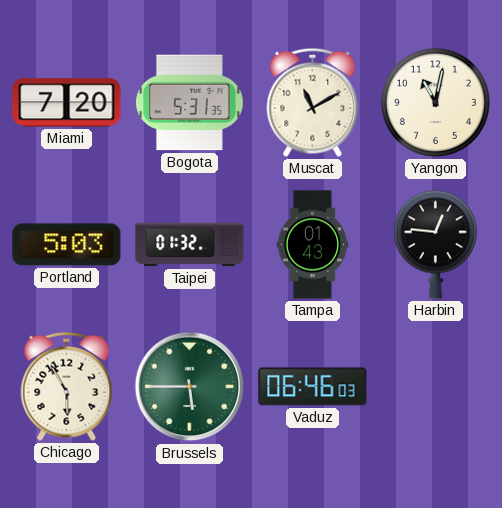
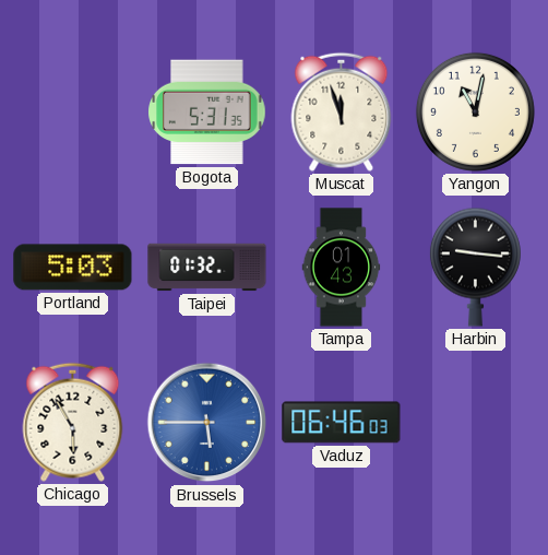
Miami: 7:20 -> none
Muscat: 11:10 -> 11:57
Harbin: 12:46 -> 9:16
Brussels dial: green -> blue
